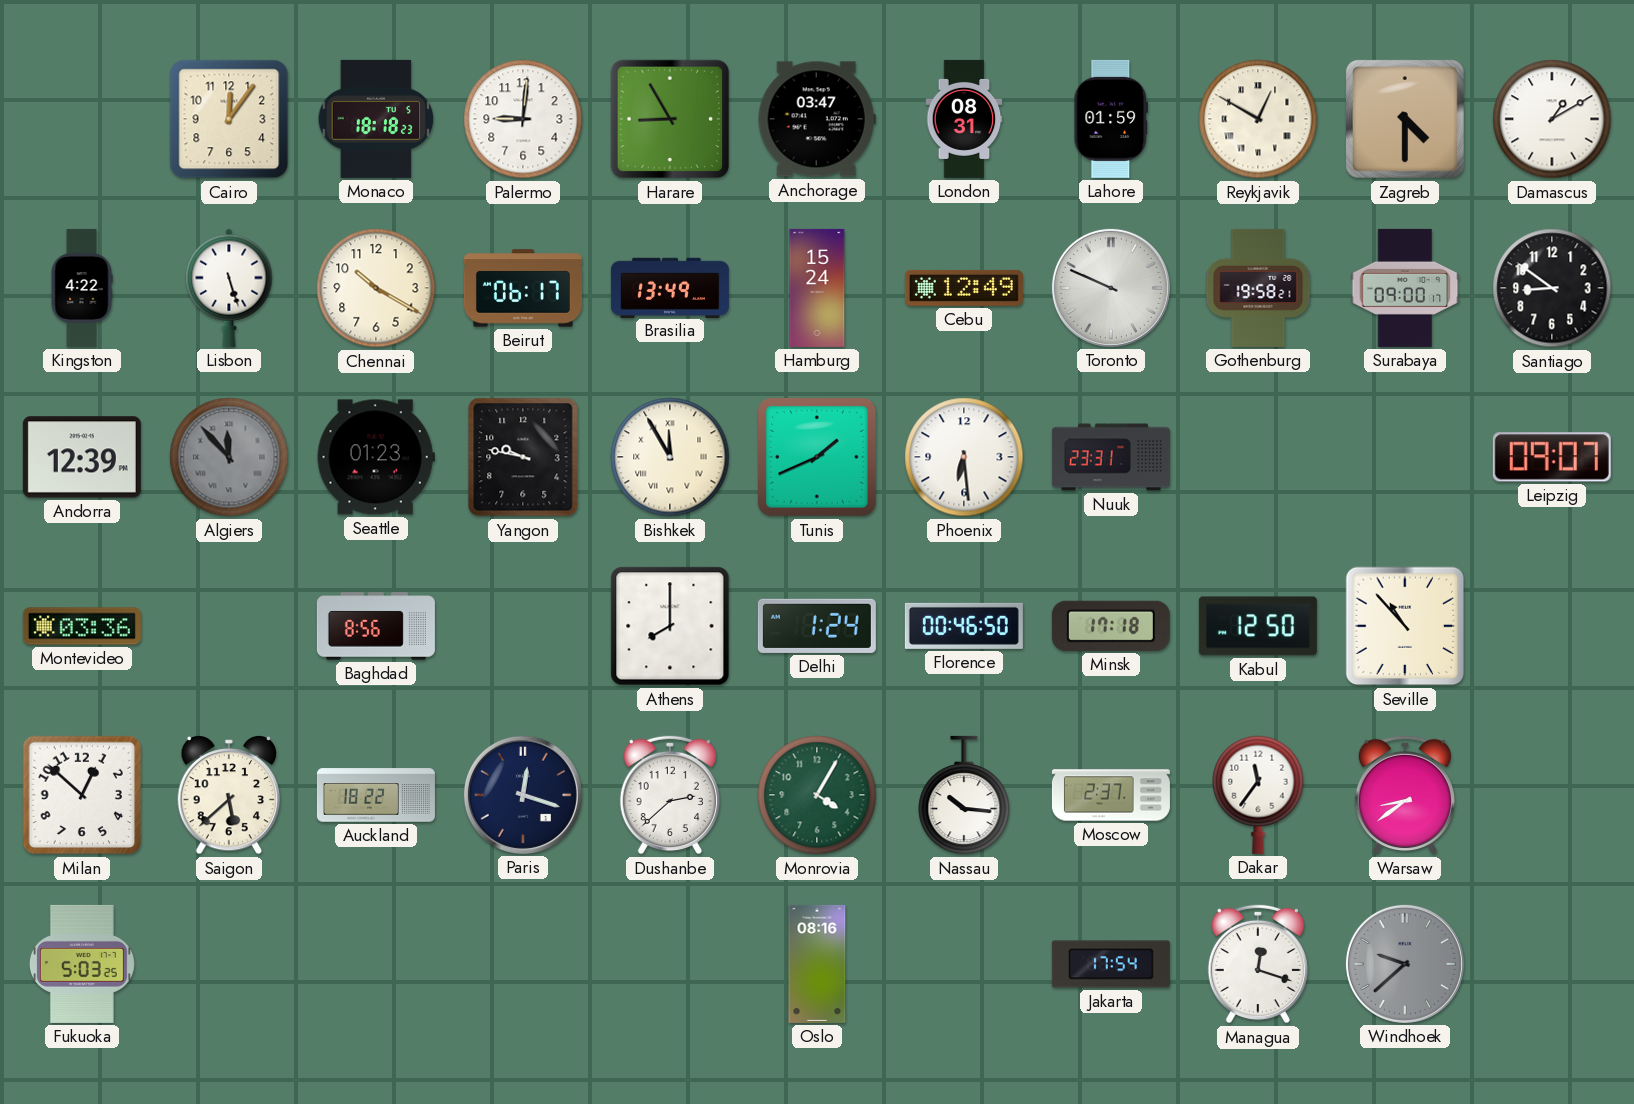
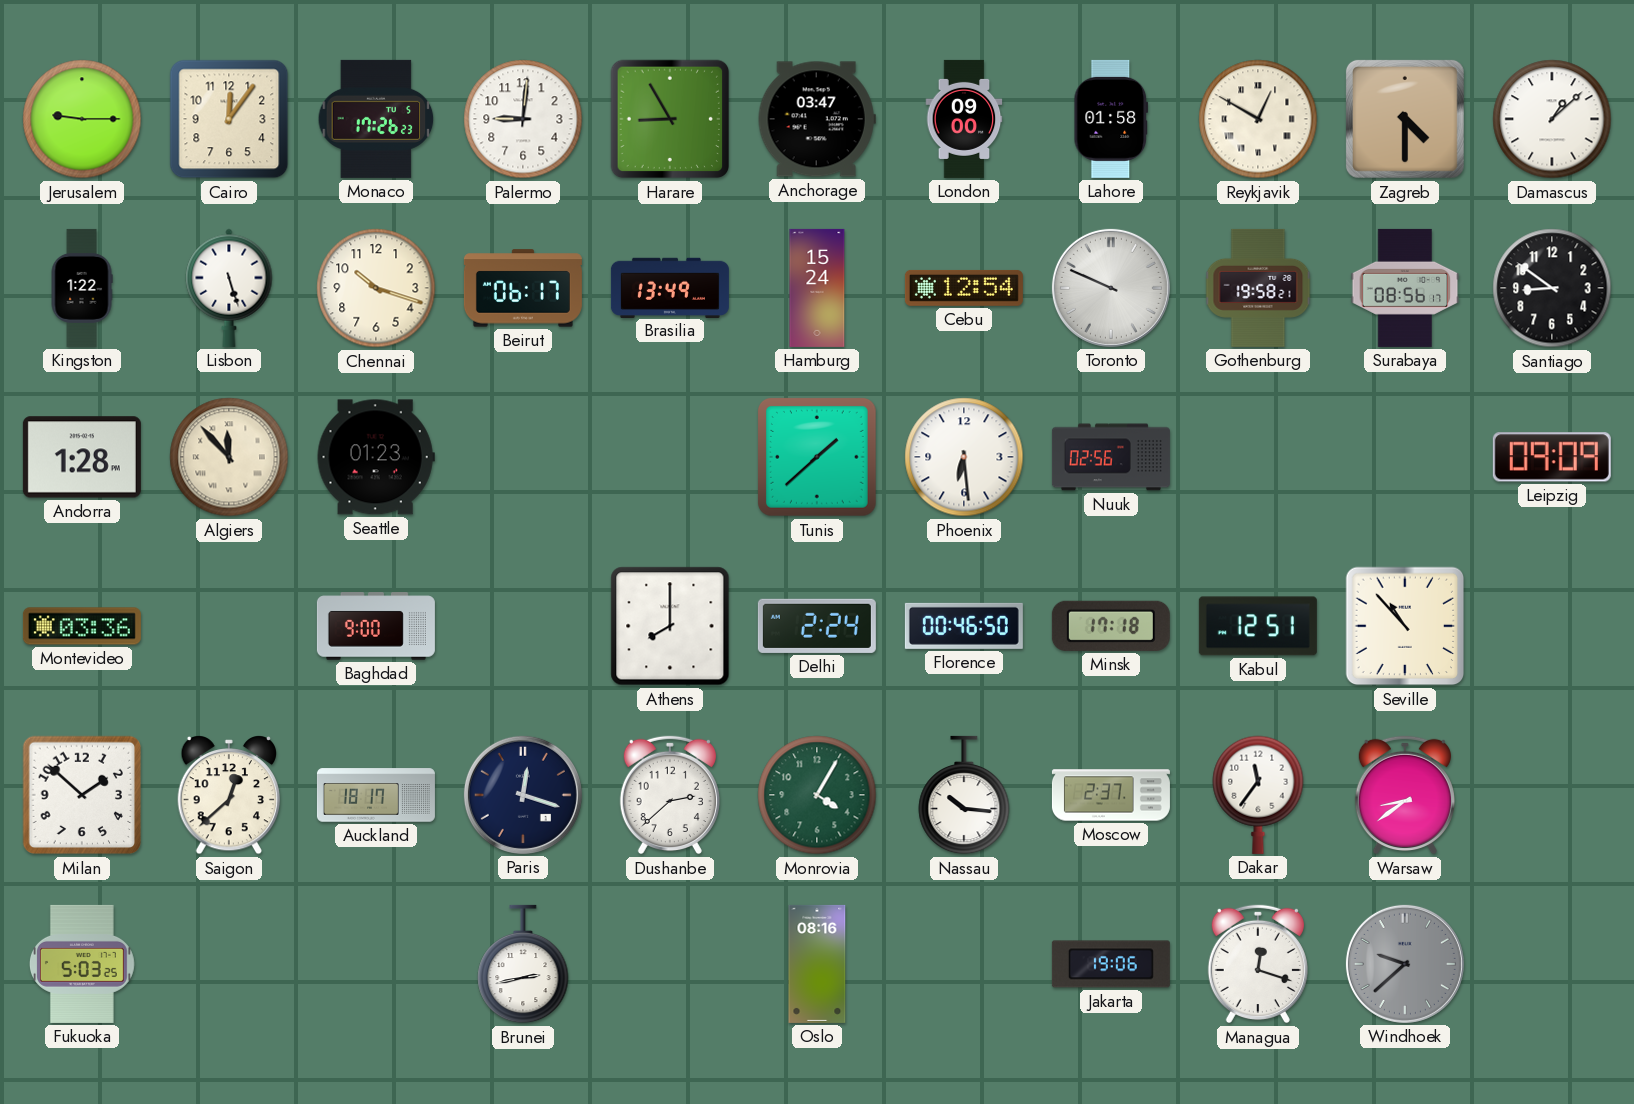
Jerusalem: none -> 9:15
Monaco: 18:18 -> 17:26
London: 08:31 -> 09:00
Lahore: 01:59 -> 01:58
Damascus: 1:10 -> 1:08
Kingston: 4:22 -> 1:22
Chennai: 10:20 -> 10:18
Cebu: 12:49 -> 12:54
Surabaya: 09:00 -> 08:56
Andorra: 12:39 -> 1:28
Algiers dial: grey -> cream
Yangon: 9:47 -> none
Bishkek: 11:55 -> none
Tunis: 1:41 -> 1:38
Nuuk: 23:31 -> 02:56
Leipzig: 09:07 -> 09:09
Baghdad: 8:56 -> 9:00
Delhi: 1:24 -> 2:24
Kabul: 12:50 -> 12:51
Milan: 12:52 -> 1:52
Saigon: 5:38 -> 12:38
Auckland: 18:22 -> 18:17
Brunei: none -> 2:43
Jakarta: 17:54 -> 19:06
